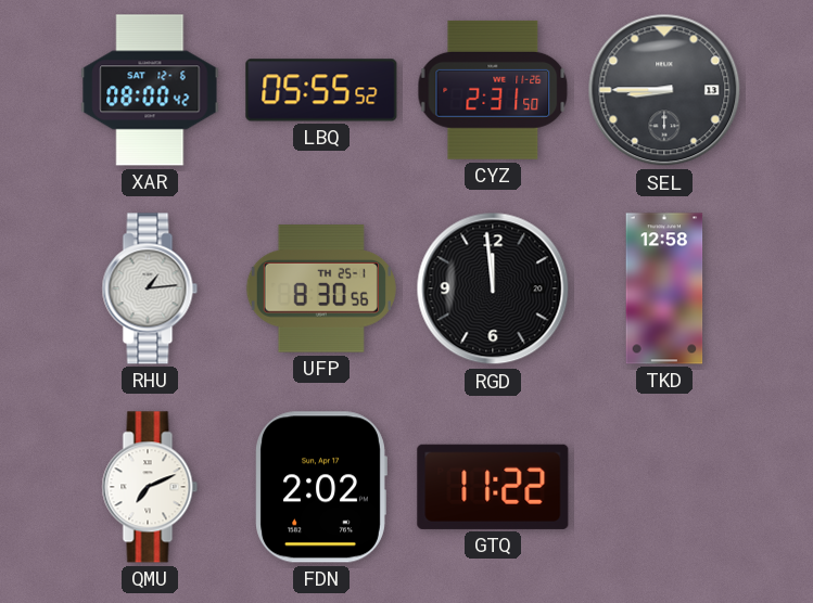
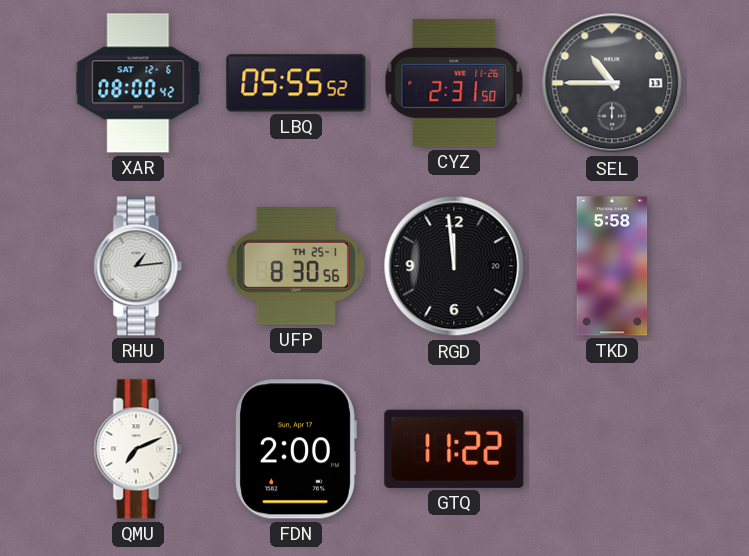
SEL: 8:45 -> 10:45
TKD: 12:58 -> 5:58
FDN: 2:02 -> 2:00
